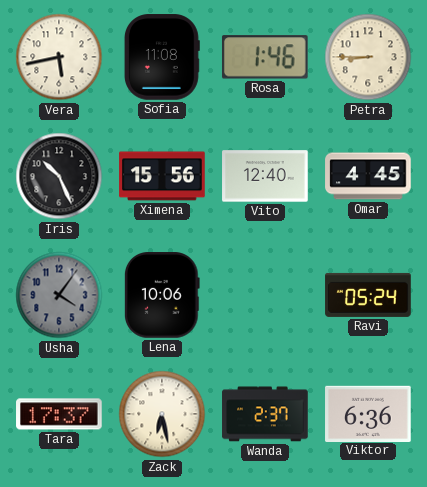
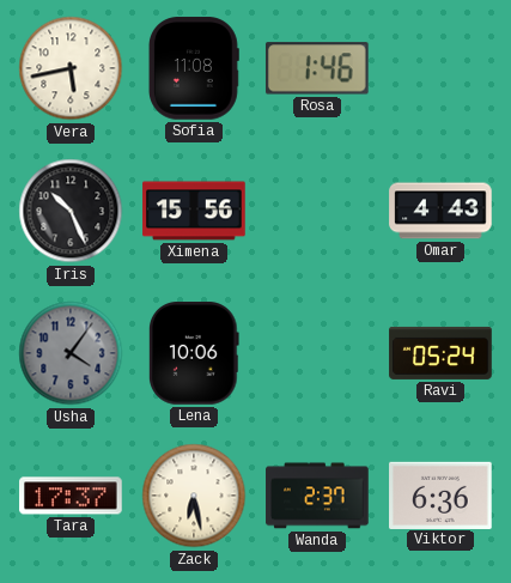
Petra: 8:45 -> none
Vito: 12:40 -> none
Omar: 4:45 -> 4:43
